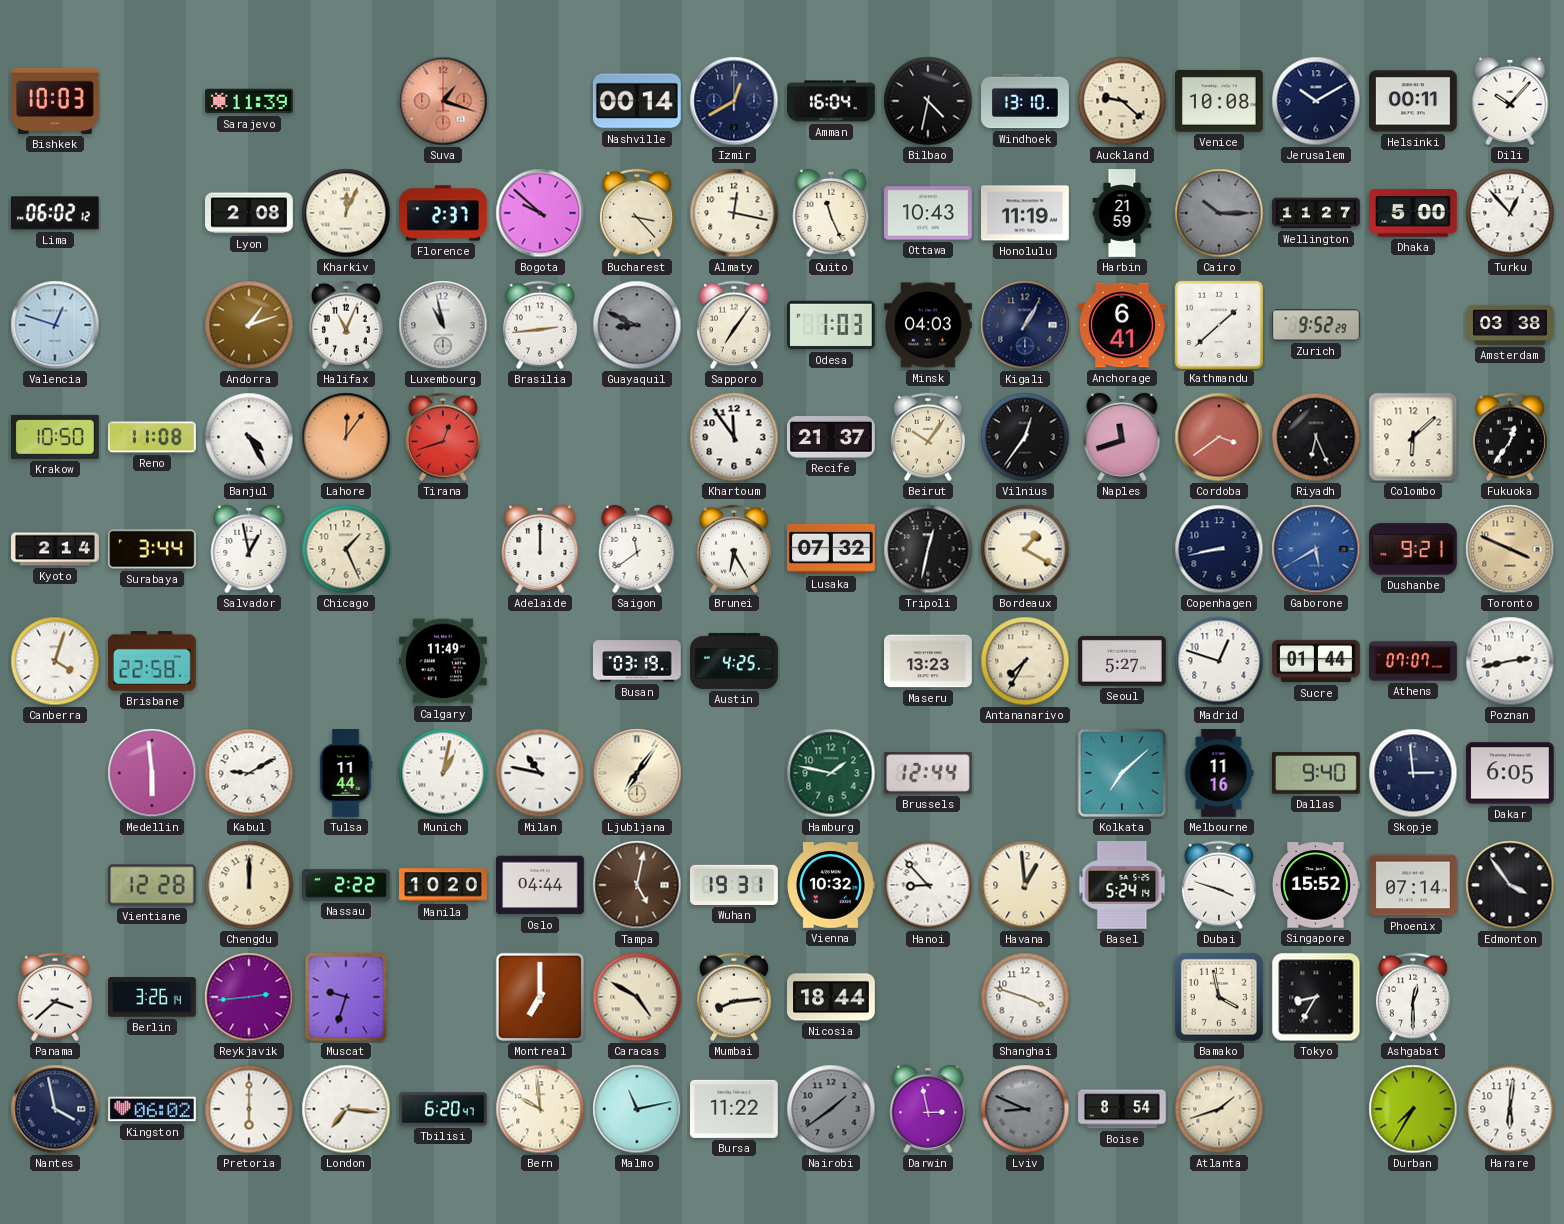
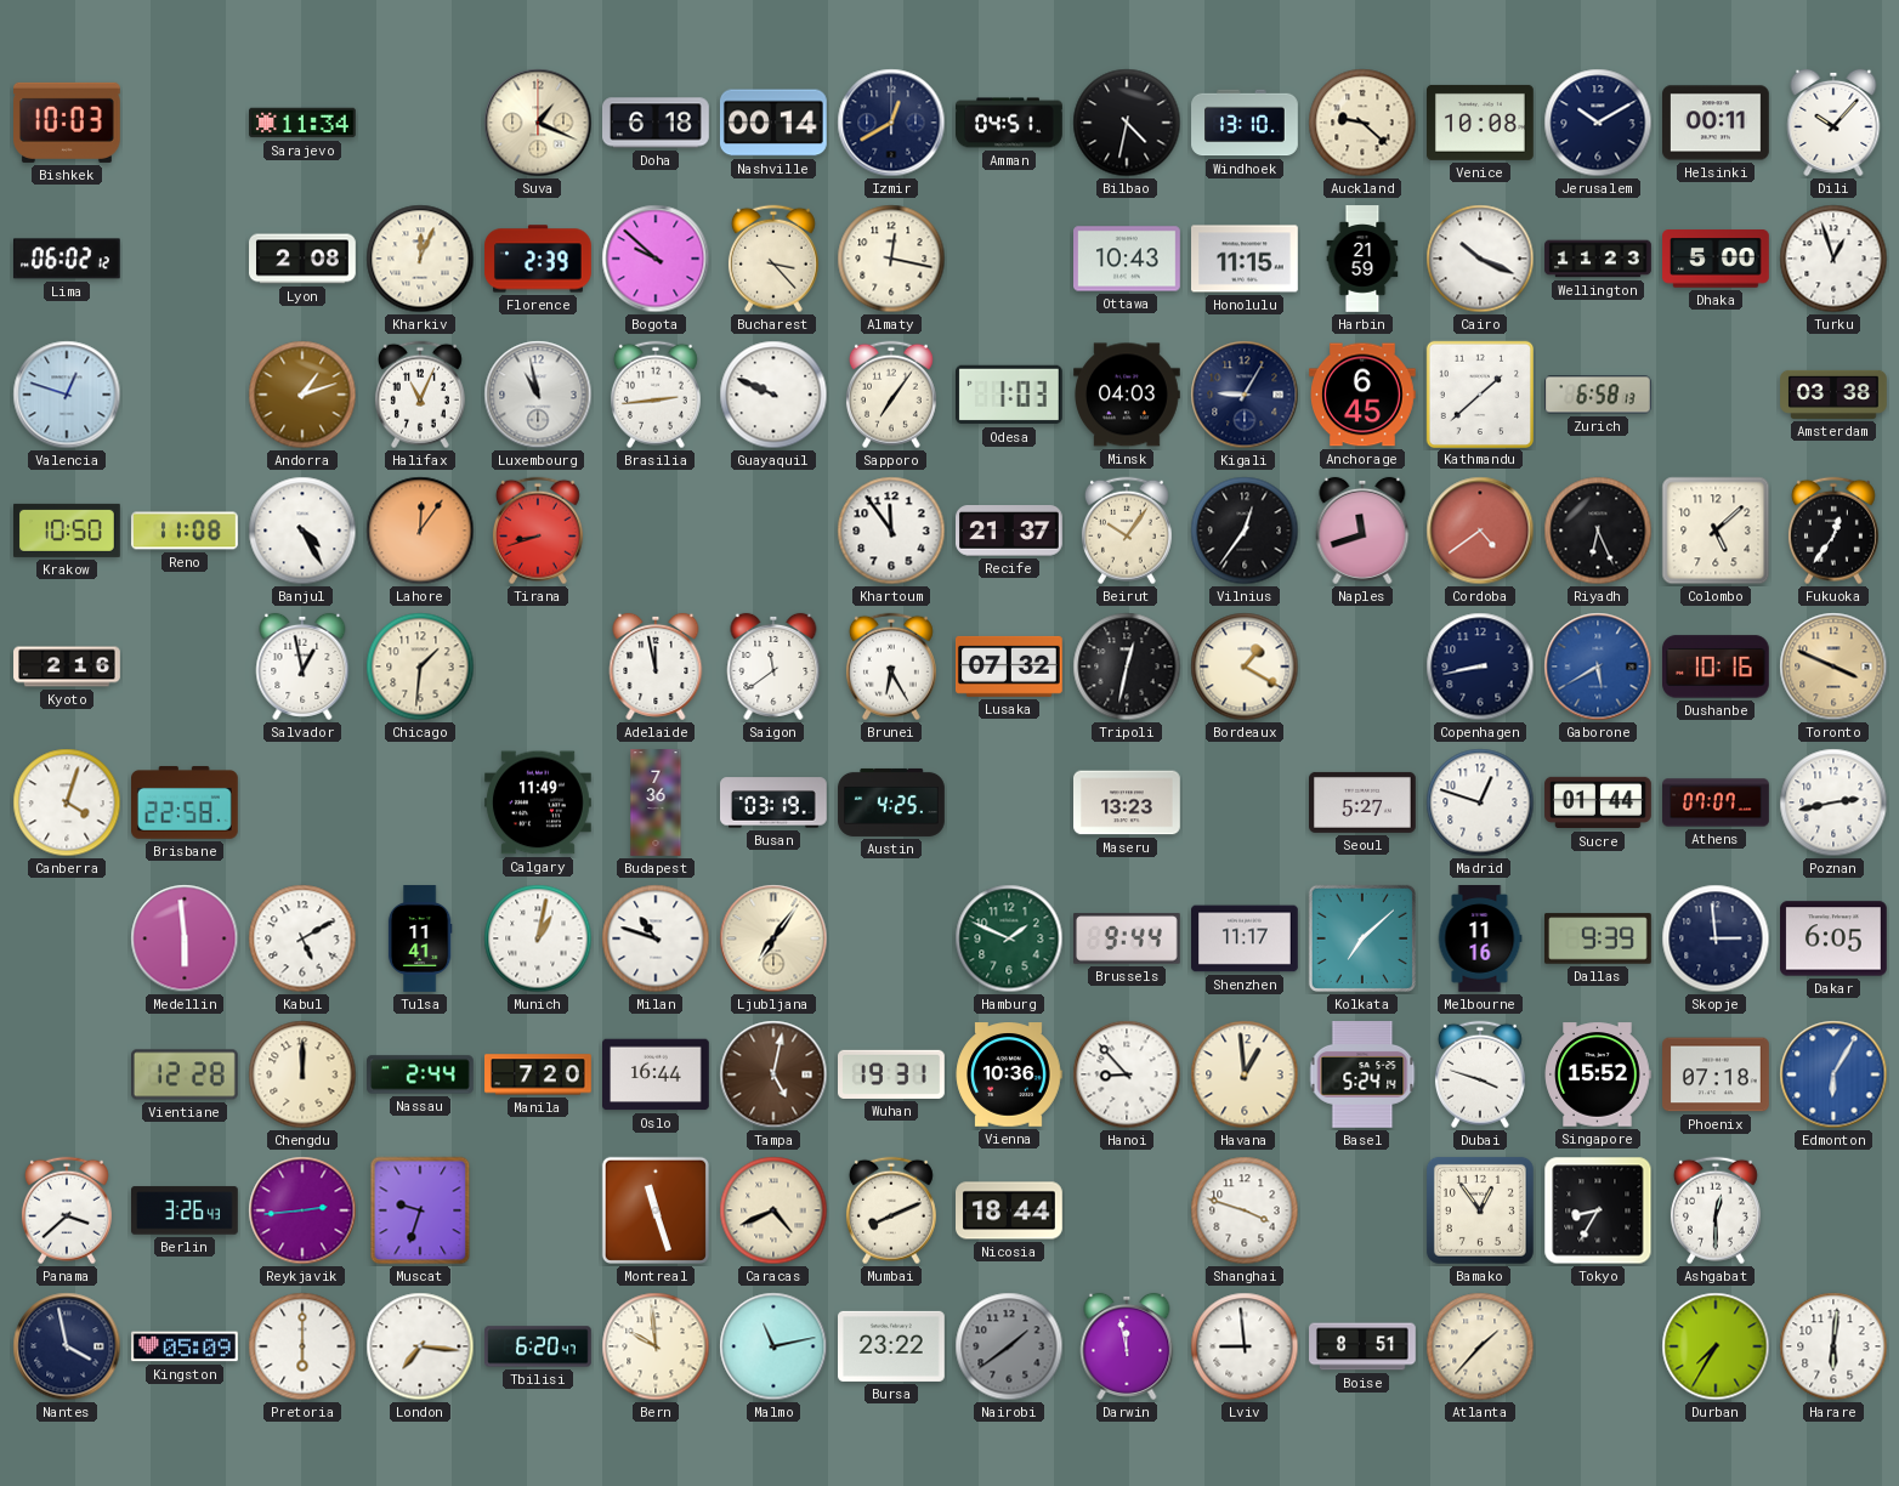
Sarajevo: 11:39 -> 11:34
Suva: 1:18 -> 1:19
Suva dial: salmon -> cream
Doha: none -> 6:18
Amman: 16:04 -> 04:51
Florence: 2:37 -> 2:39
Quito: 11:26 -> none
Honolulu: 11:19 -> 11:15
Cairo: 10:15 -> 10:19
Cairo dial: grey -> white
Wellington: 11:27 -> 11:23
Turku: 12:53 -> 12:57
Guayaquil: 8:49 -> 9:49
Guayaquil dial: grey -> white
Kigali: 1:05 -> 9:05
Anchorage: 6:41 -> 6:45
Zurich: 9:52 -> 6:58
Tirana: 12:42 -> 8:42
Cordoba: 3:39 -> 4:39
Colombo: 6:08 -> 5:08
Kyoto: 2:14 -> 2:16
Surabaya: 3:44 -> none
Chicago: 1:26 -> 1:31
Adelaide: 12:00 -> 11:58
Dushanbe: 9:21 -> 10:16
Budapest: none -> 7:36
Antananarivo: 7:35 -> none
Kabul: 9:10 -> 5:10
Tulsa: 11:44 -> 11:41
Milan: 10:47 -> 10:48
Hamburg: 1:47 -> 1:49
Brussels: 12:44 -> 9:44
Shenzhen: none -> 11:17
Dallas: 9:40 -> 9:39
Nassau: 2:22 -> 2:44
Manila: 10:20 -> 7:20
Oslo: 04:44 -> 16:44
Vienna: 10:32 -> 10:36
Phoenix: 07:14 -> 07:18
Edmonton: 3:54 -> 6:05
Edmonton dial: black -> blue
Berlin: 3:26:14 -> 3:26:43
Montreal: 7:00 -> 11:27
Caracas: 4:50 -> 4:41
Mumbai: 8:14 -> 8:11
Bamako: 3:58 -> 12:54
Kingston: 06:02 -> 05:09
Bursa: 11:22 -> 23:22
Darwin: 2:58 -> 11:58
Lviv: 8:49 -> 8:59
Lviv dial: grey -> white
Boise: 8:54 -> 8:51
Atlanta: 1:42 -> 1:37
